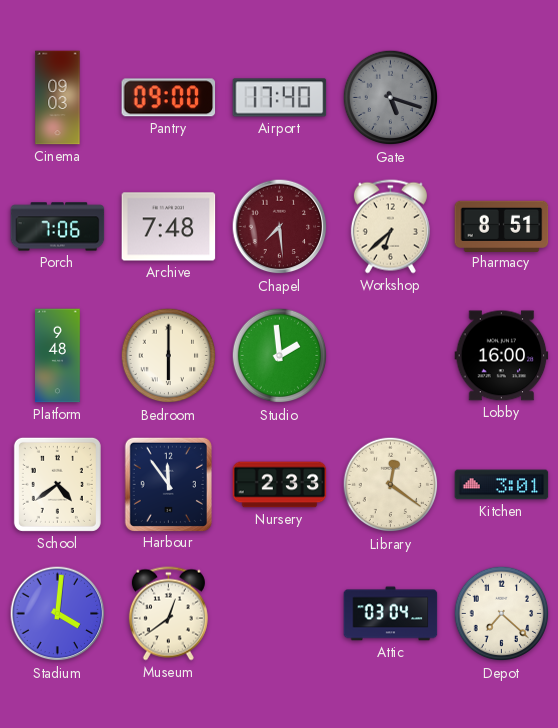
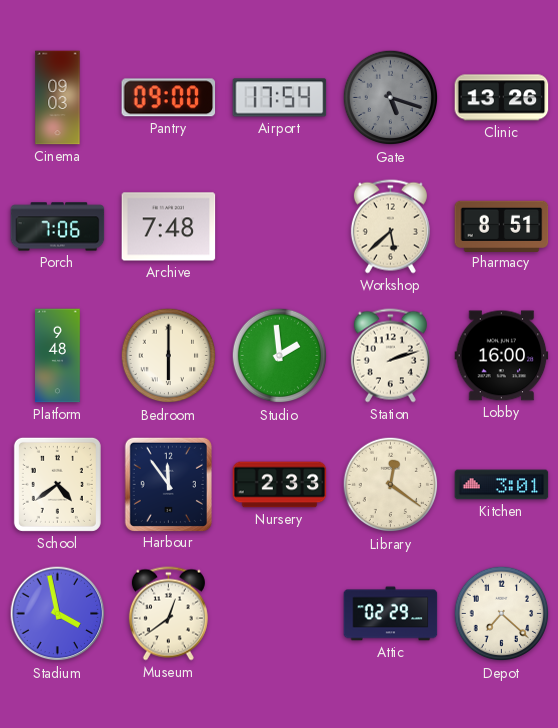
Airport: 17:40 -> 17:54
Clinic: none -> 13:26
Chapel: 7:29 -> none
Workshop: 6:38 -> 5:38
Station: none -> 2:12
Stadium: 4:01 -> 3:58
Attic: 03:04 -> 02:29
